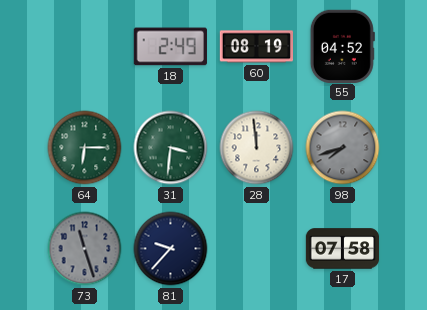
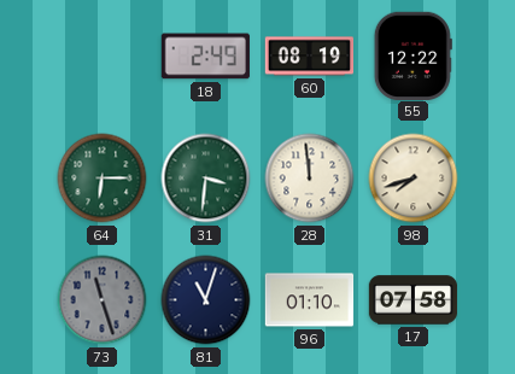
55: 04:52 -> 12:22
98 dial: grey -> cream
81: 9:37 -> 11:03
96: none -> 01:10
